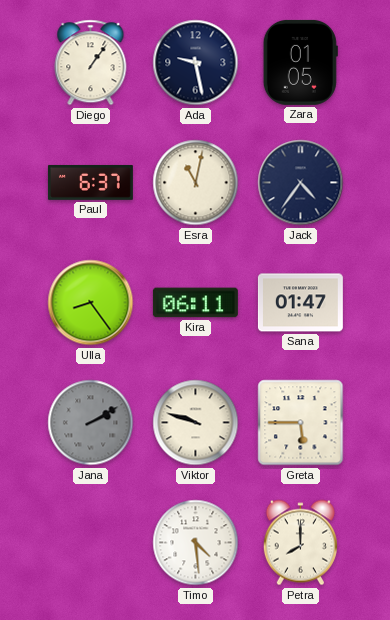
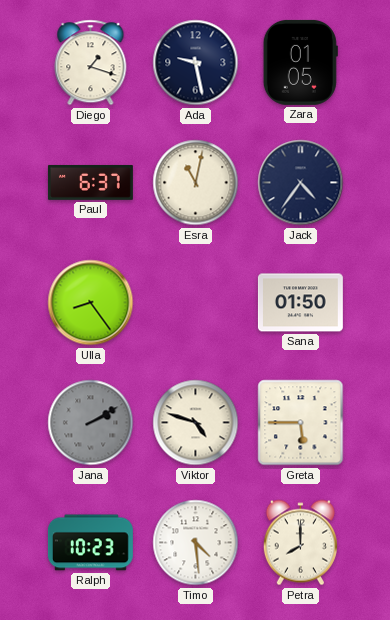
Diego: 1:06 -> 1:18
Kira: 06:11 -> none
Sana: 01:47 -> 01:50
Viktor: 9:48 -> 4:48
Ralph: none -> 10:23
